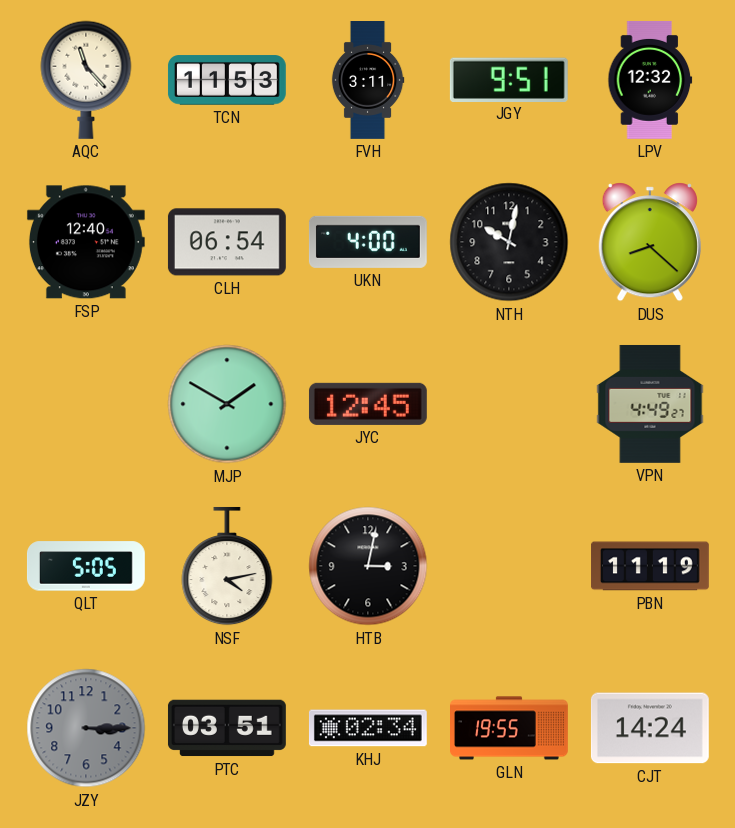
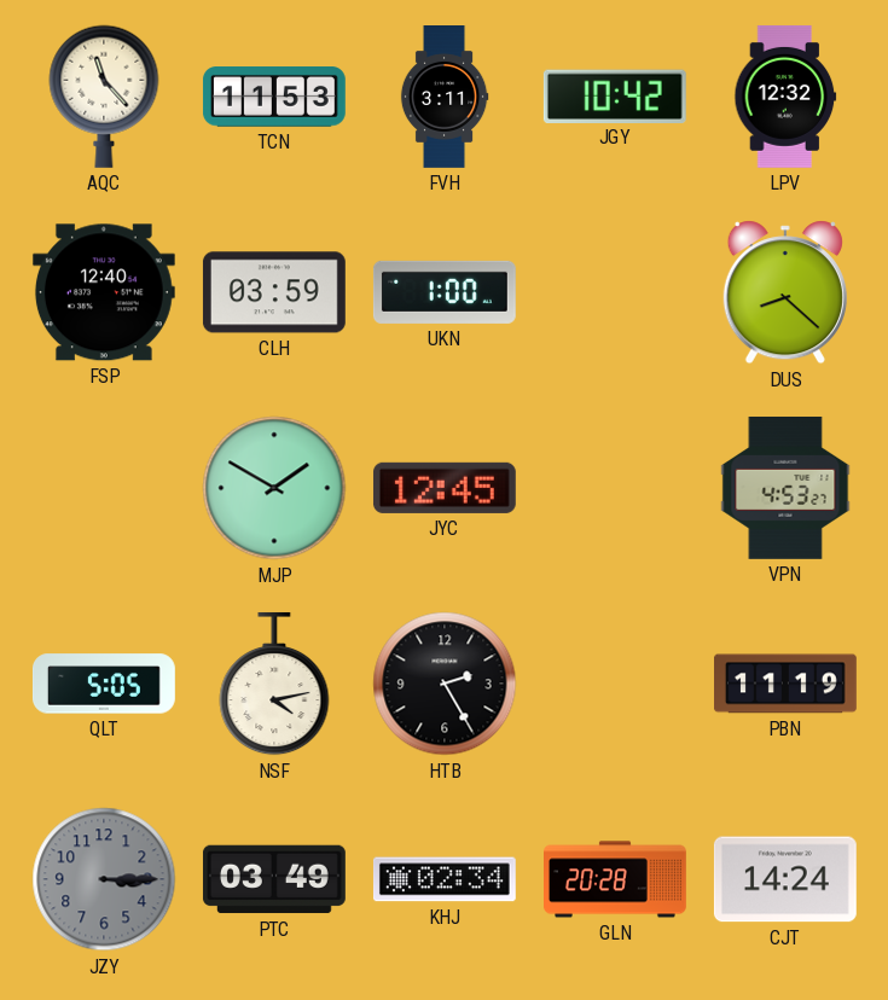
JGY: 9:51 -> 10:42
CLH: 06:54 -> 03:59
UKN: 4:00 -> 1:00
NTH: 10:02 -> none
VPN: 4:49 -> 4:53
HTB: 3:02 -> 2:25
PTC: 03:51 -> 03:49
GLN: 19:55 -> 20:28
